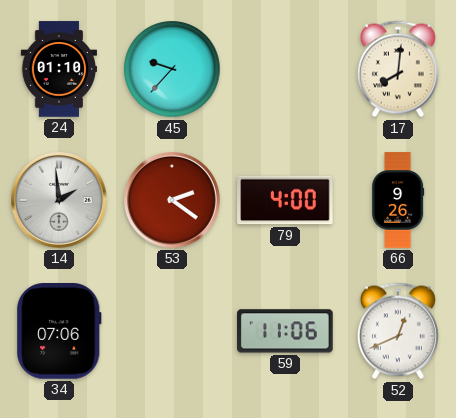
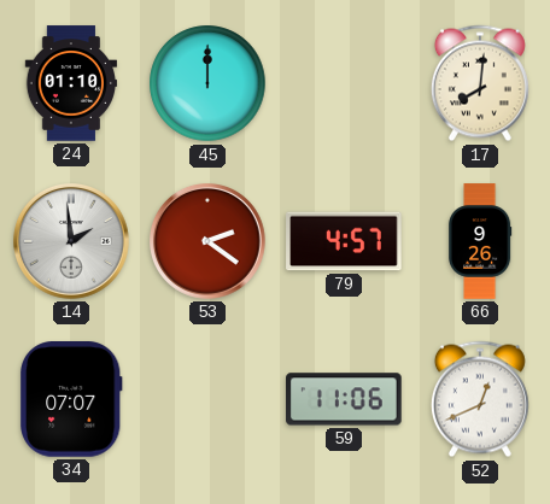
45: 9:37 -> 12:00
79: 4:00 -> 4:57
34: 07:06 -> 07:07
